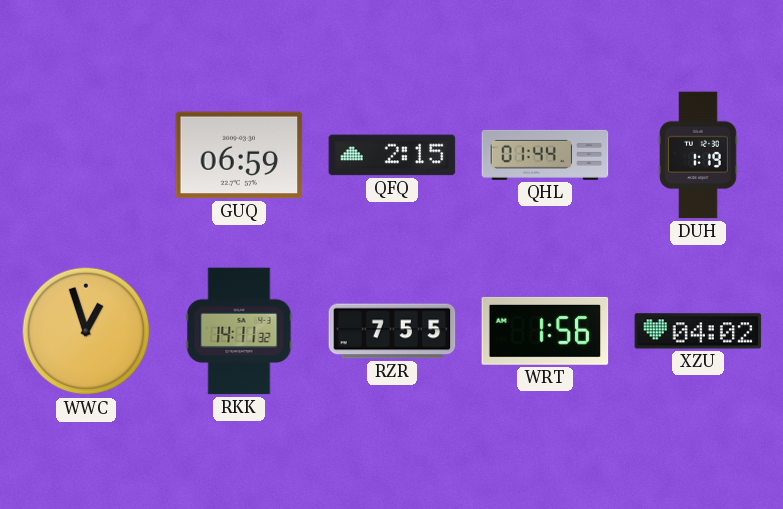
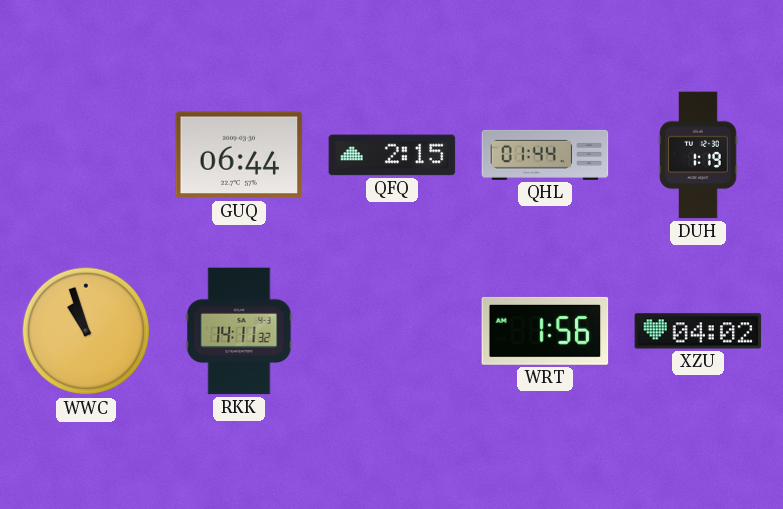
GUQ: 06:59 -> 06:44
WWC: 12:57 -> 10:57
RZR: 7:55 -> none
